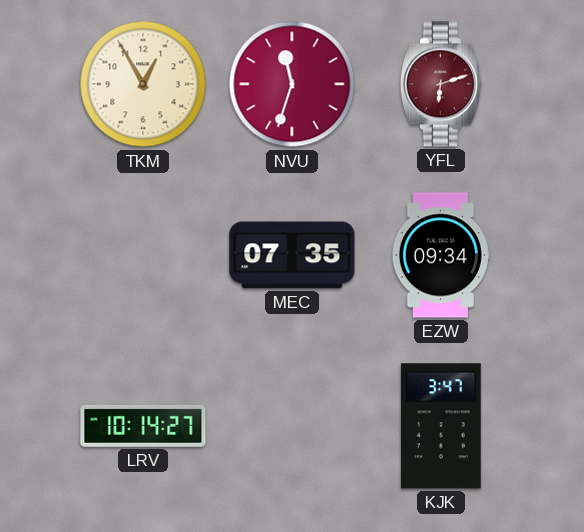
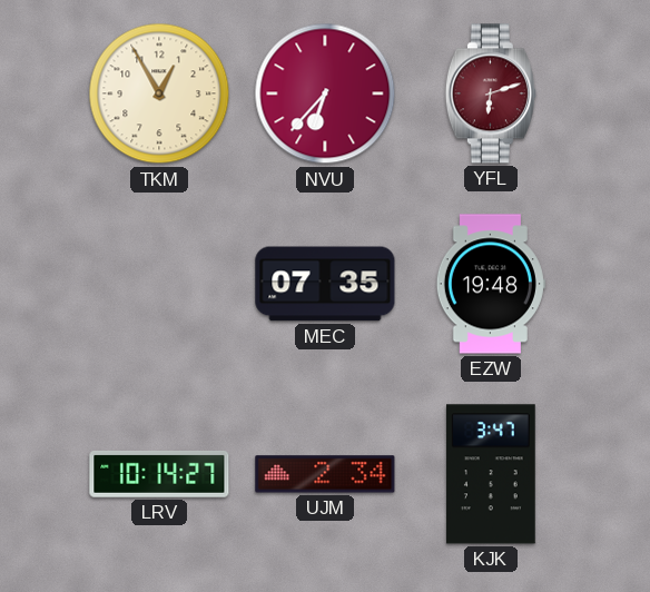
NVU: 11:33 -> 6:37
EZW: 09:34 -> 19:48
UJM: none -> 2:34
